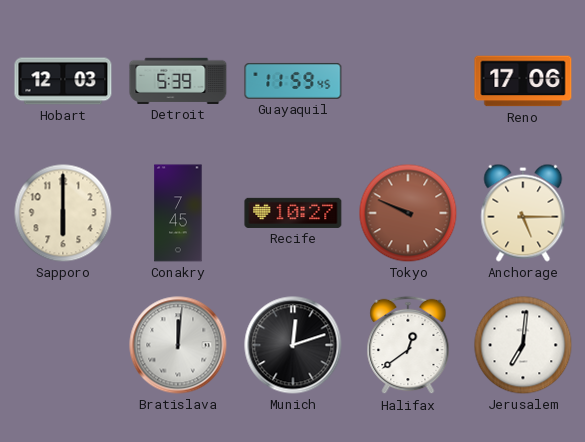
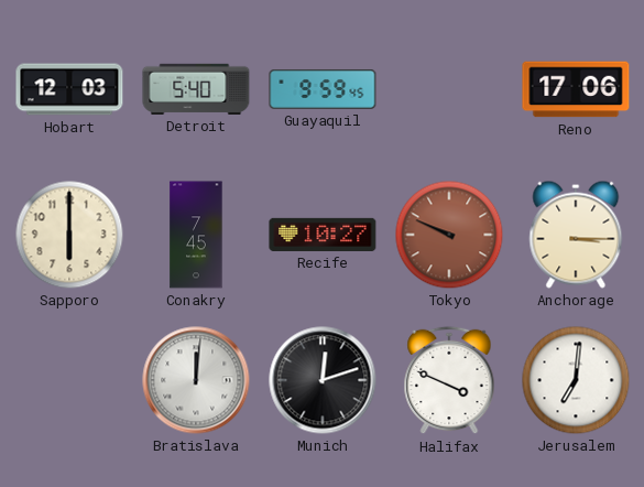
Detroit: 5:39 -> 5:40
Guayaquil: 11:59 -> 9:59
Anchorage: 5:15 -> 3:15
Halifax: 12:39 -> 3:49
